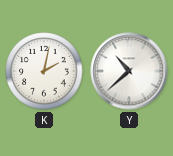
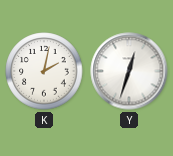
Y: 10:38 -> 12:33
